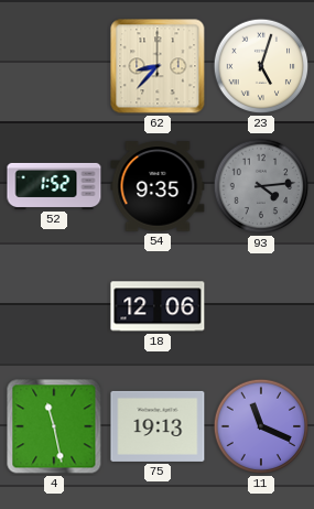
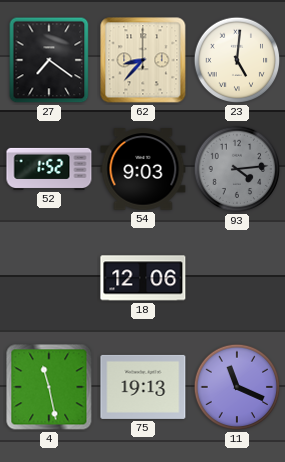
27: none -> 7:21
23: 5:03 -> 5:01
54: 9:35 -> 9:03
